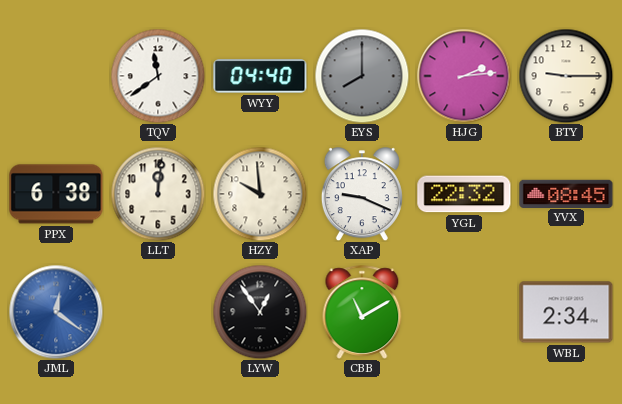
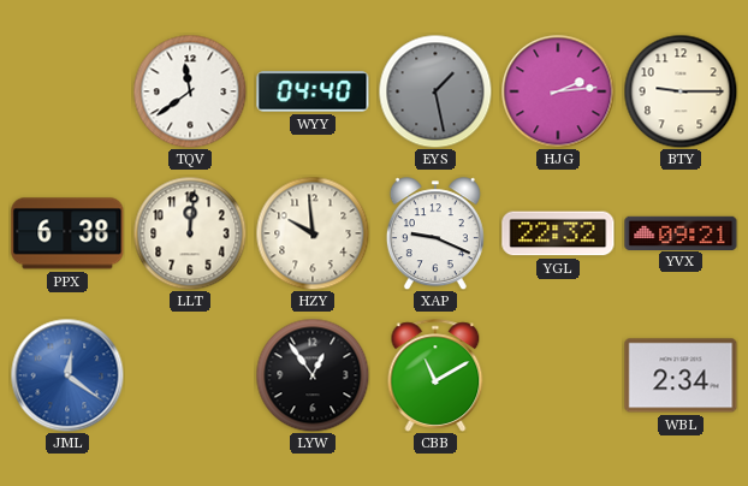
EYS: 8:00 -> 1:28
YVX: 08:45 -> 09:21
